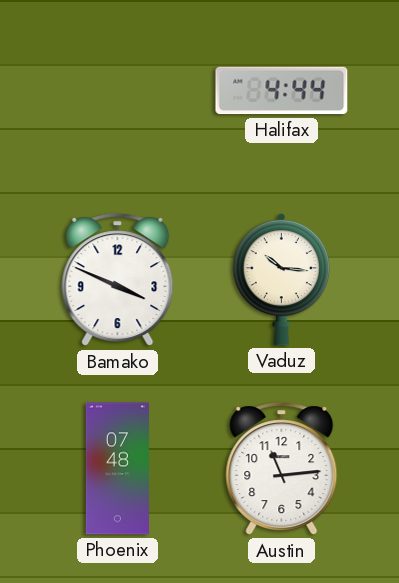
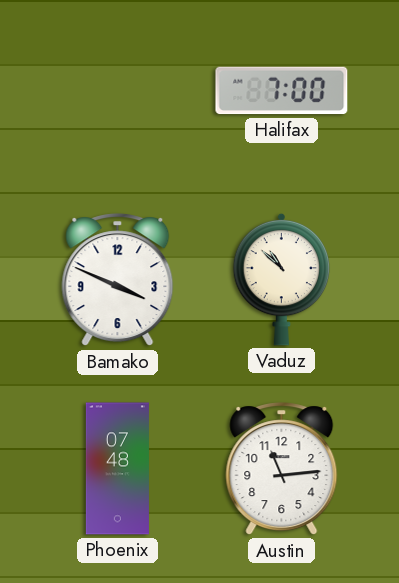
Halifax: 4:44 -> 7:00
Vaduz: 10:16 -> 10:52
